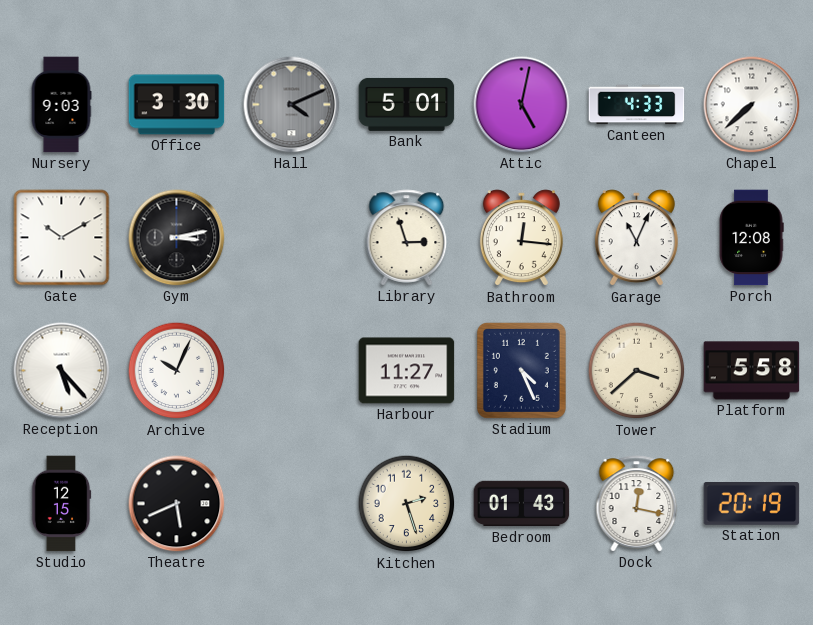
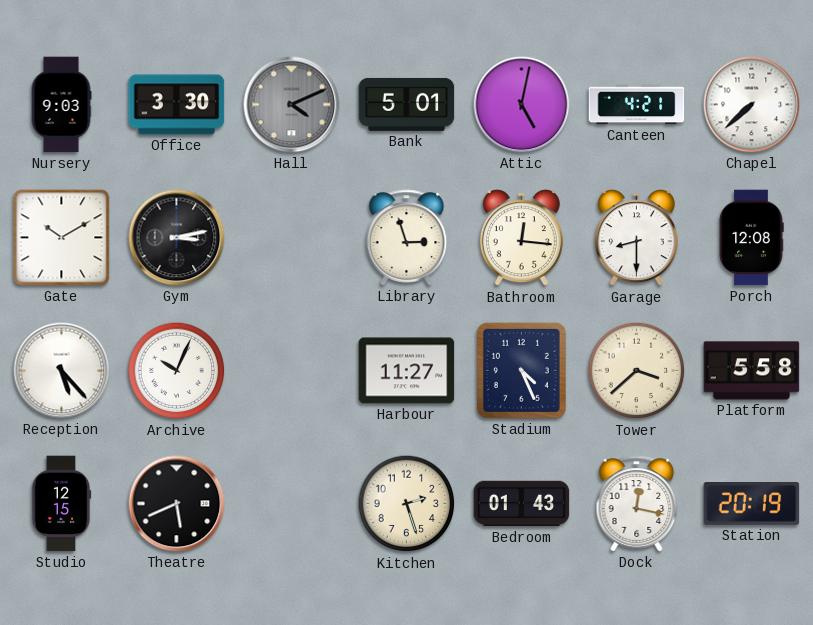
Canteen: 4:33 -> 4:21
Garage: 11:04 -> 8:30
